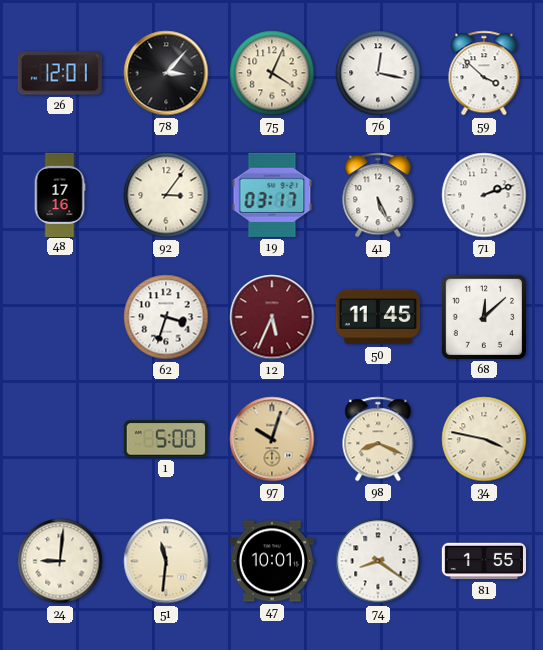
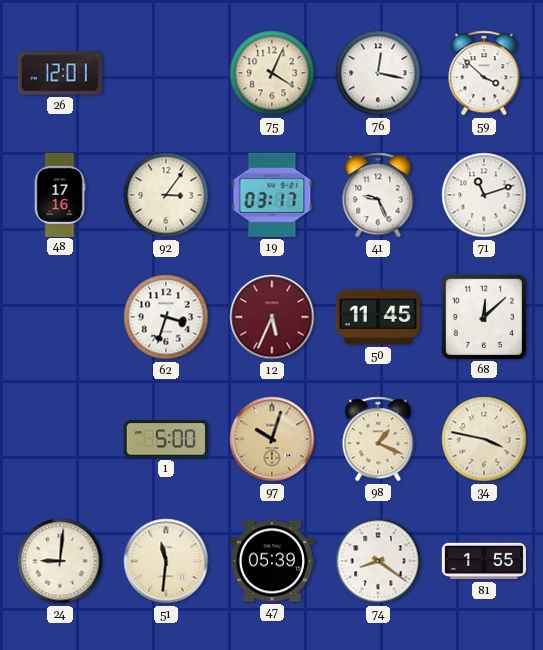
78: 3:07 -> none
41: 5:26 -> 9:26
71: 2:12 -> 11:12
98: 8:19 -> 1:19
47: 10:01 -> 05:39
